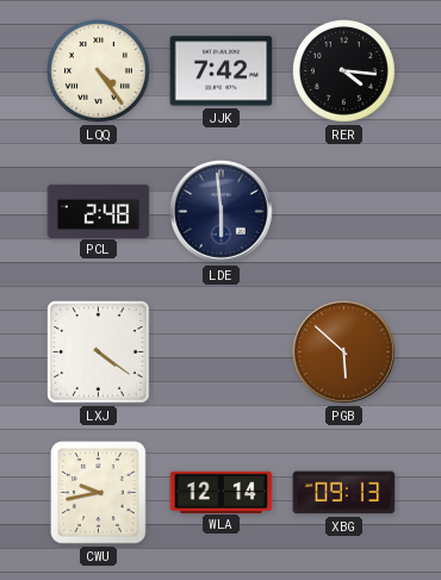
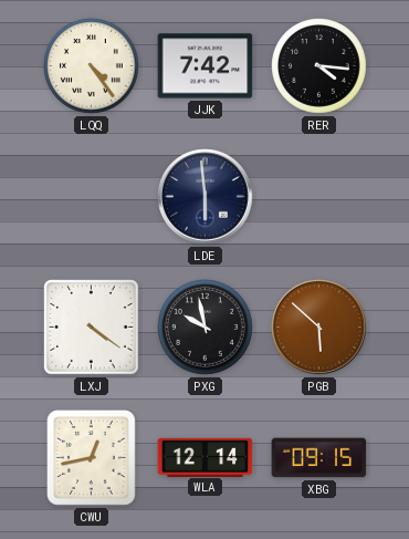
PCL: 2:48 -> none
PXG: none -> 9:58
CWU: 9:43 -> 12:43
XBG: 09:13 -> 09:15
